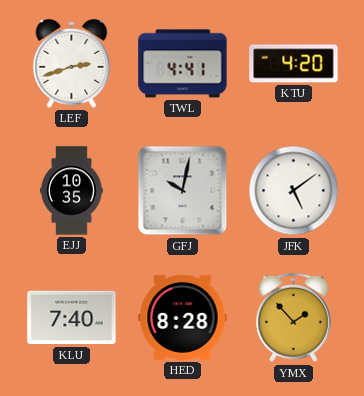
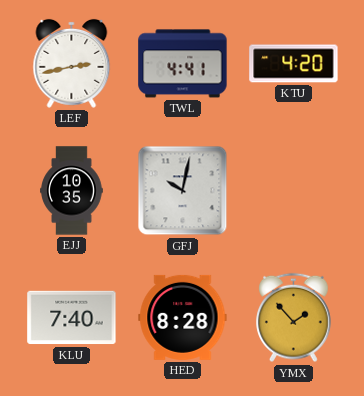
LEF: 2:42 -> 2:43
JFK: 5:09 -> none
